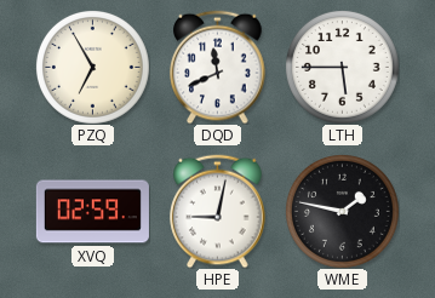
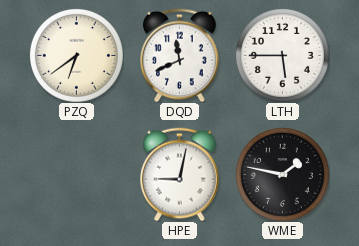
PZQ: 6:55 -> 6:39
XVQ: 02:59 -> none
